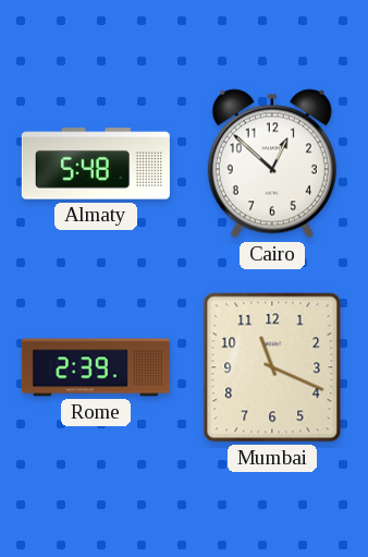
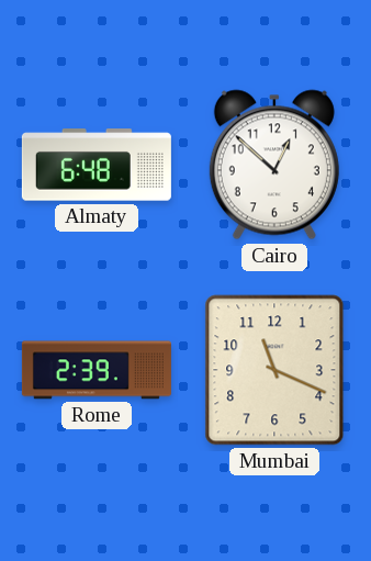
Almaty: 5:48 -> 6:48
